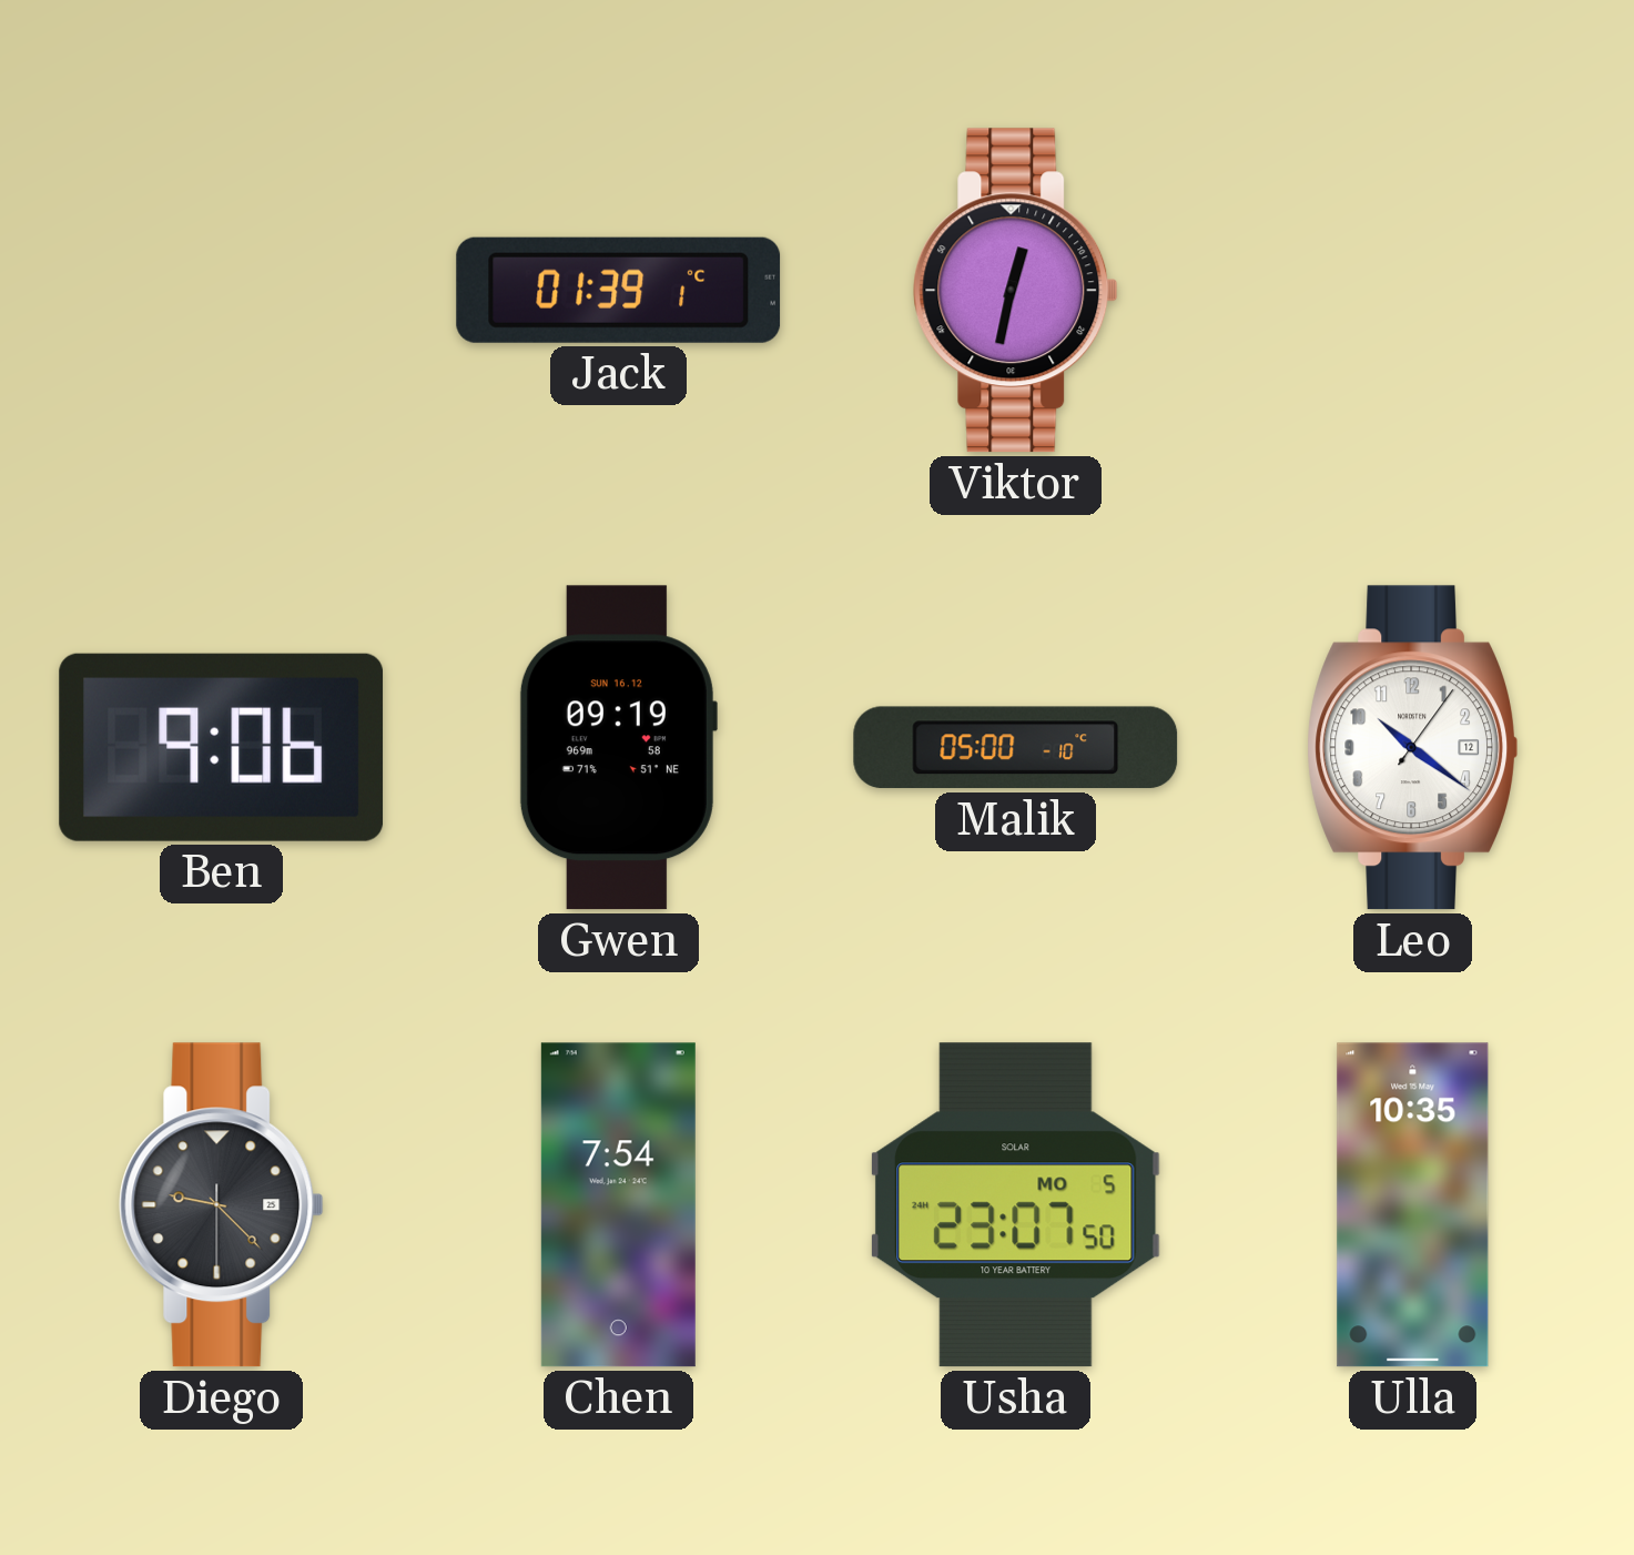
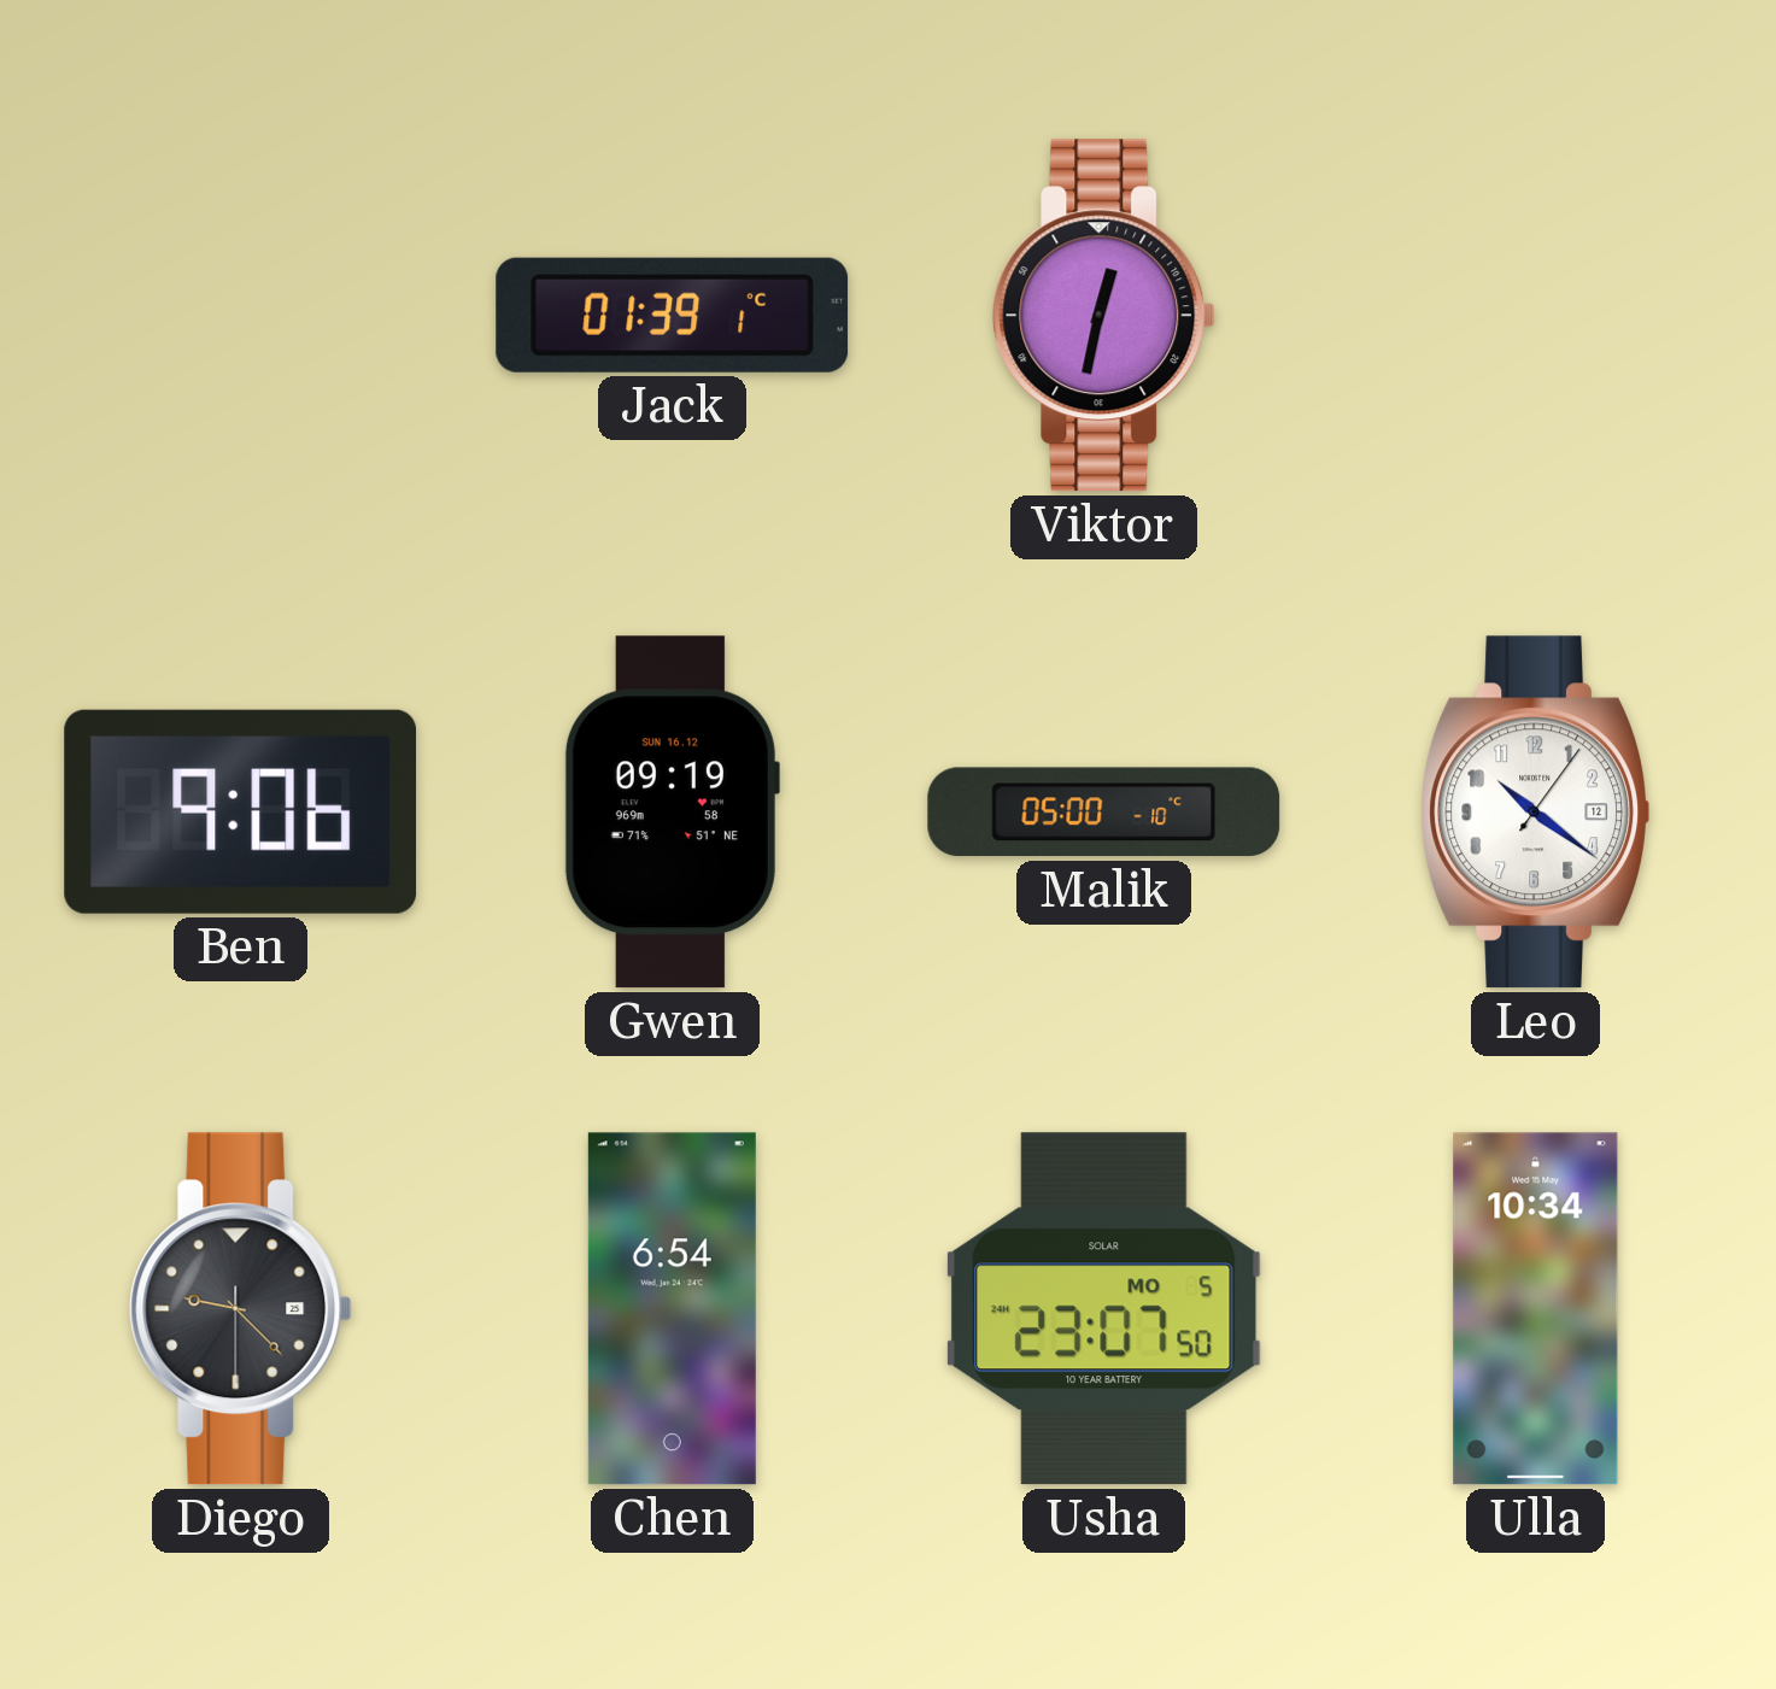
Chen: 7:54 -> 6:54
Ulla: 10:35 -> 10:34
